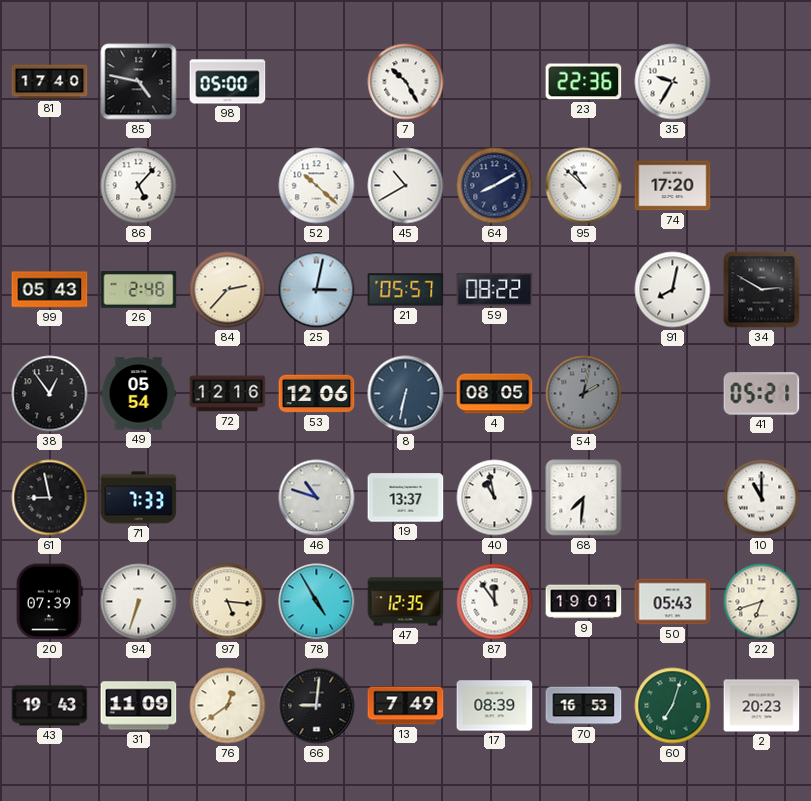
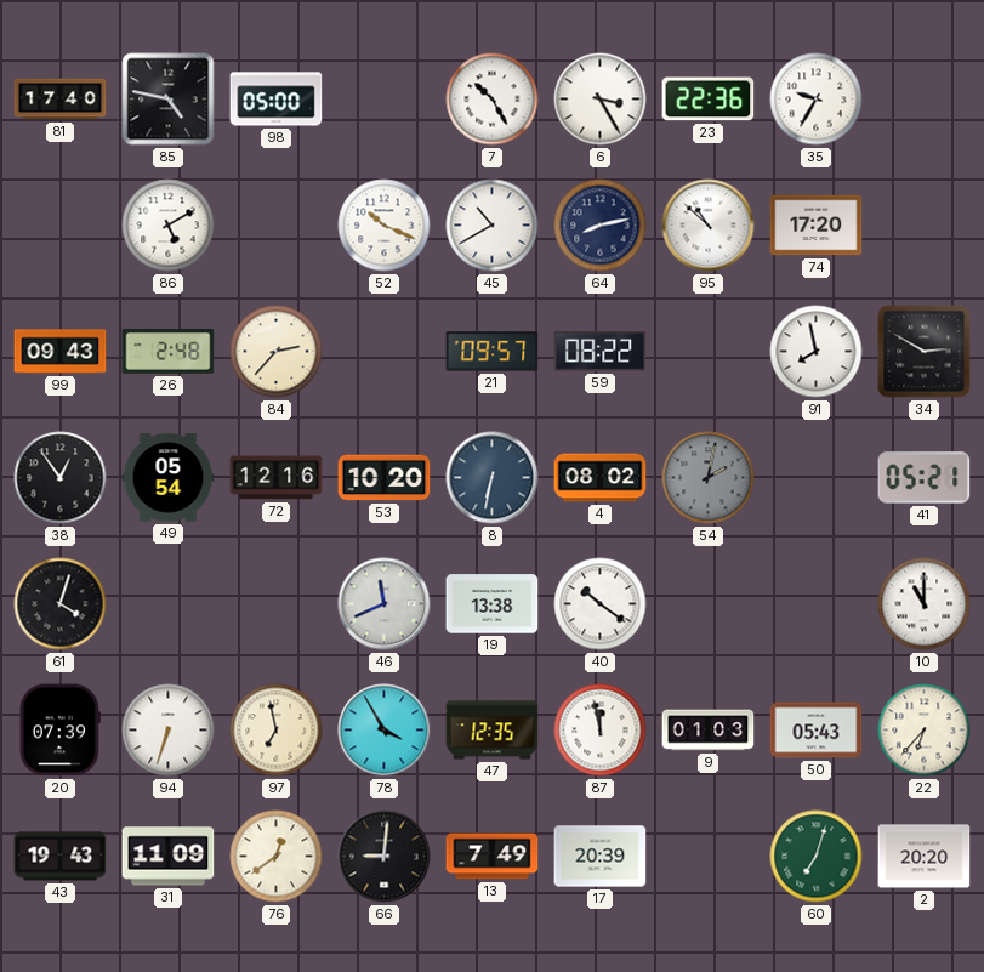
6: none -> 3:25
86: 5:07 -> 5:10
52: 10:22 -> 10:19
64: 8:10 -> 8:13
99: 05:43 -> 09:43
25: 3:02 -> none
21: 05:57 -> 09:57
91: 8:02 -> 7:58
53: 12:06 -> 10:20
4: 08:05 -> 08:02
61: 8:58 -> 4:03
71: 7:33 -> none
46: 10:48 -> 11:41
19: 13:37 -> 13:38
40: 10:58 -> 10:21
68: 7:31 -> none
97: 5:16 -> 6:58
78: 4:55 -> 3:55
87: 11:54 -> 11:58
9: 19:01 -> 01:03
22: 6:42 -> 6:37
17: 08:39 -> 20:39
70: 16:53 -> none
2: 20:23 -> 20:20
